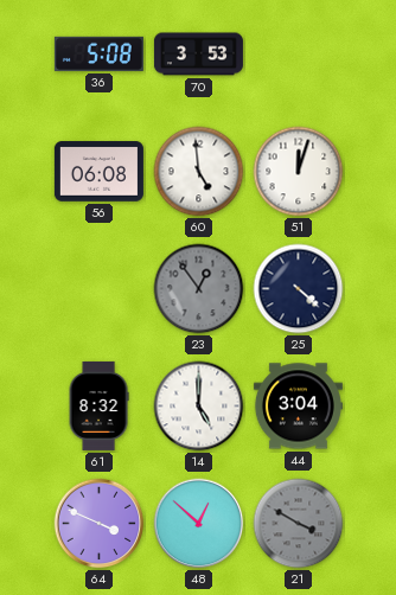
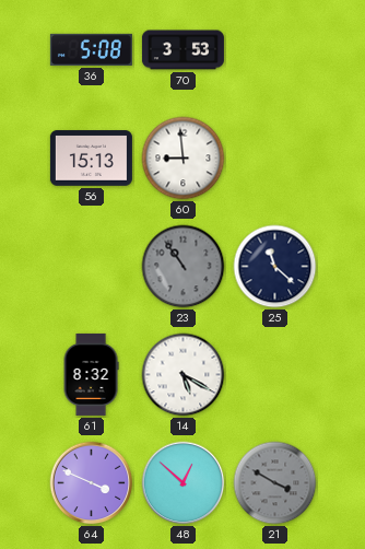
56: 06:08 -> 15:13
60: 4:59 -> 8:59
51: 12:03 -> none
23: 12:54 -> 10:54
25: 4:22 -> 11:22
14: 5:00 -> 5:20
44: 3:04 -> none
